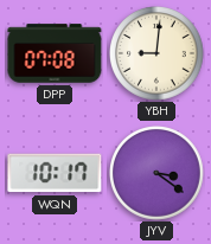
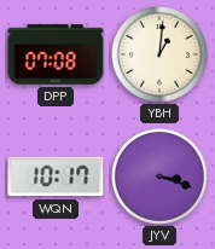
YBH: 9:01 -> 1:01
JYV: 3:21 -> 3:18
